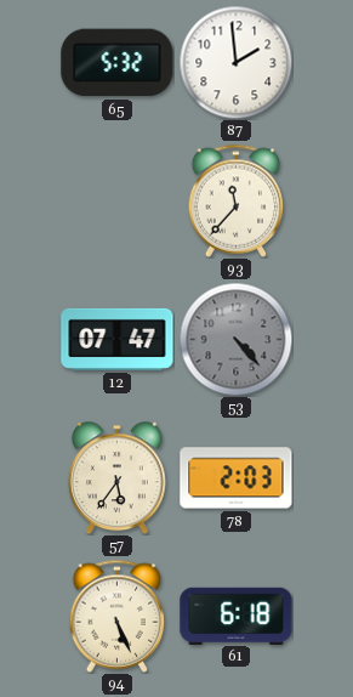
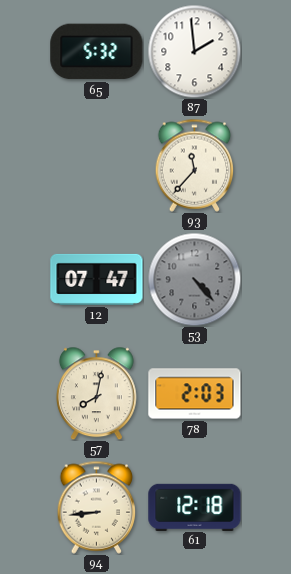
57: 5:36 -> 8:02
94: 5:26 -> 8:44
61: 6:18 -> 12:18
